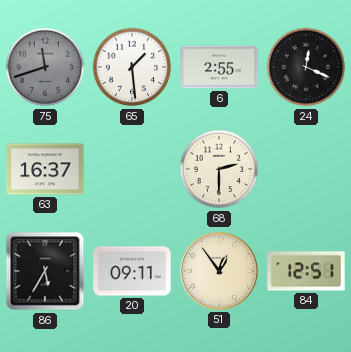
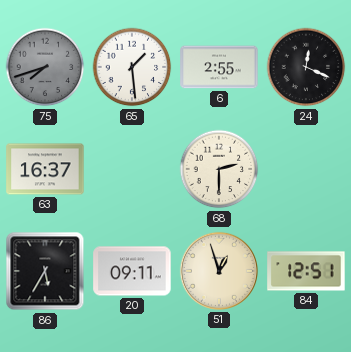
75: 11:42 -> 7:42
51: 12:54 -> 12:57
